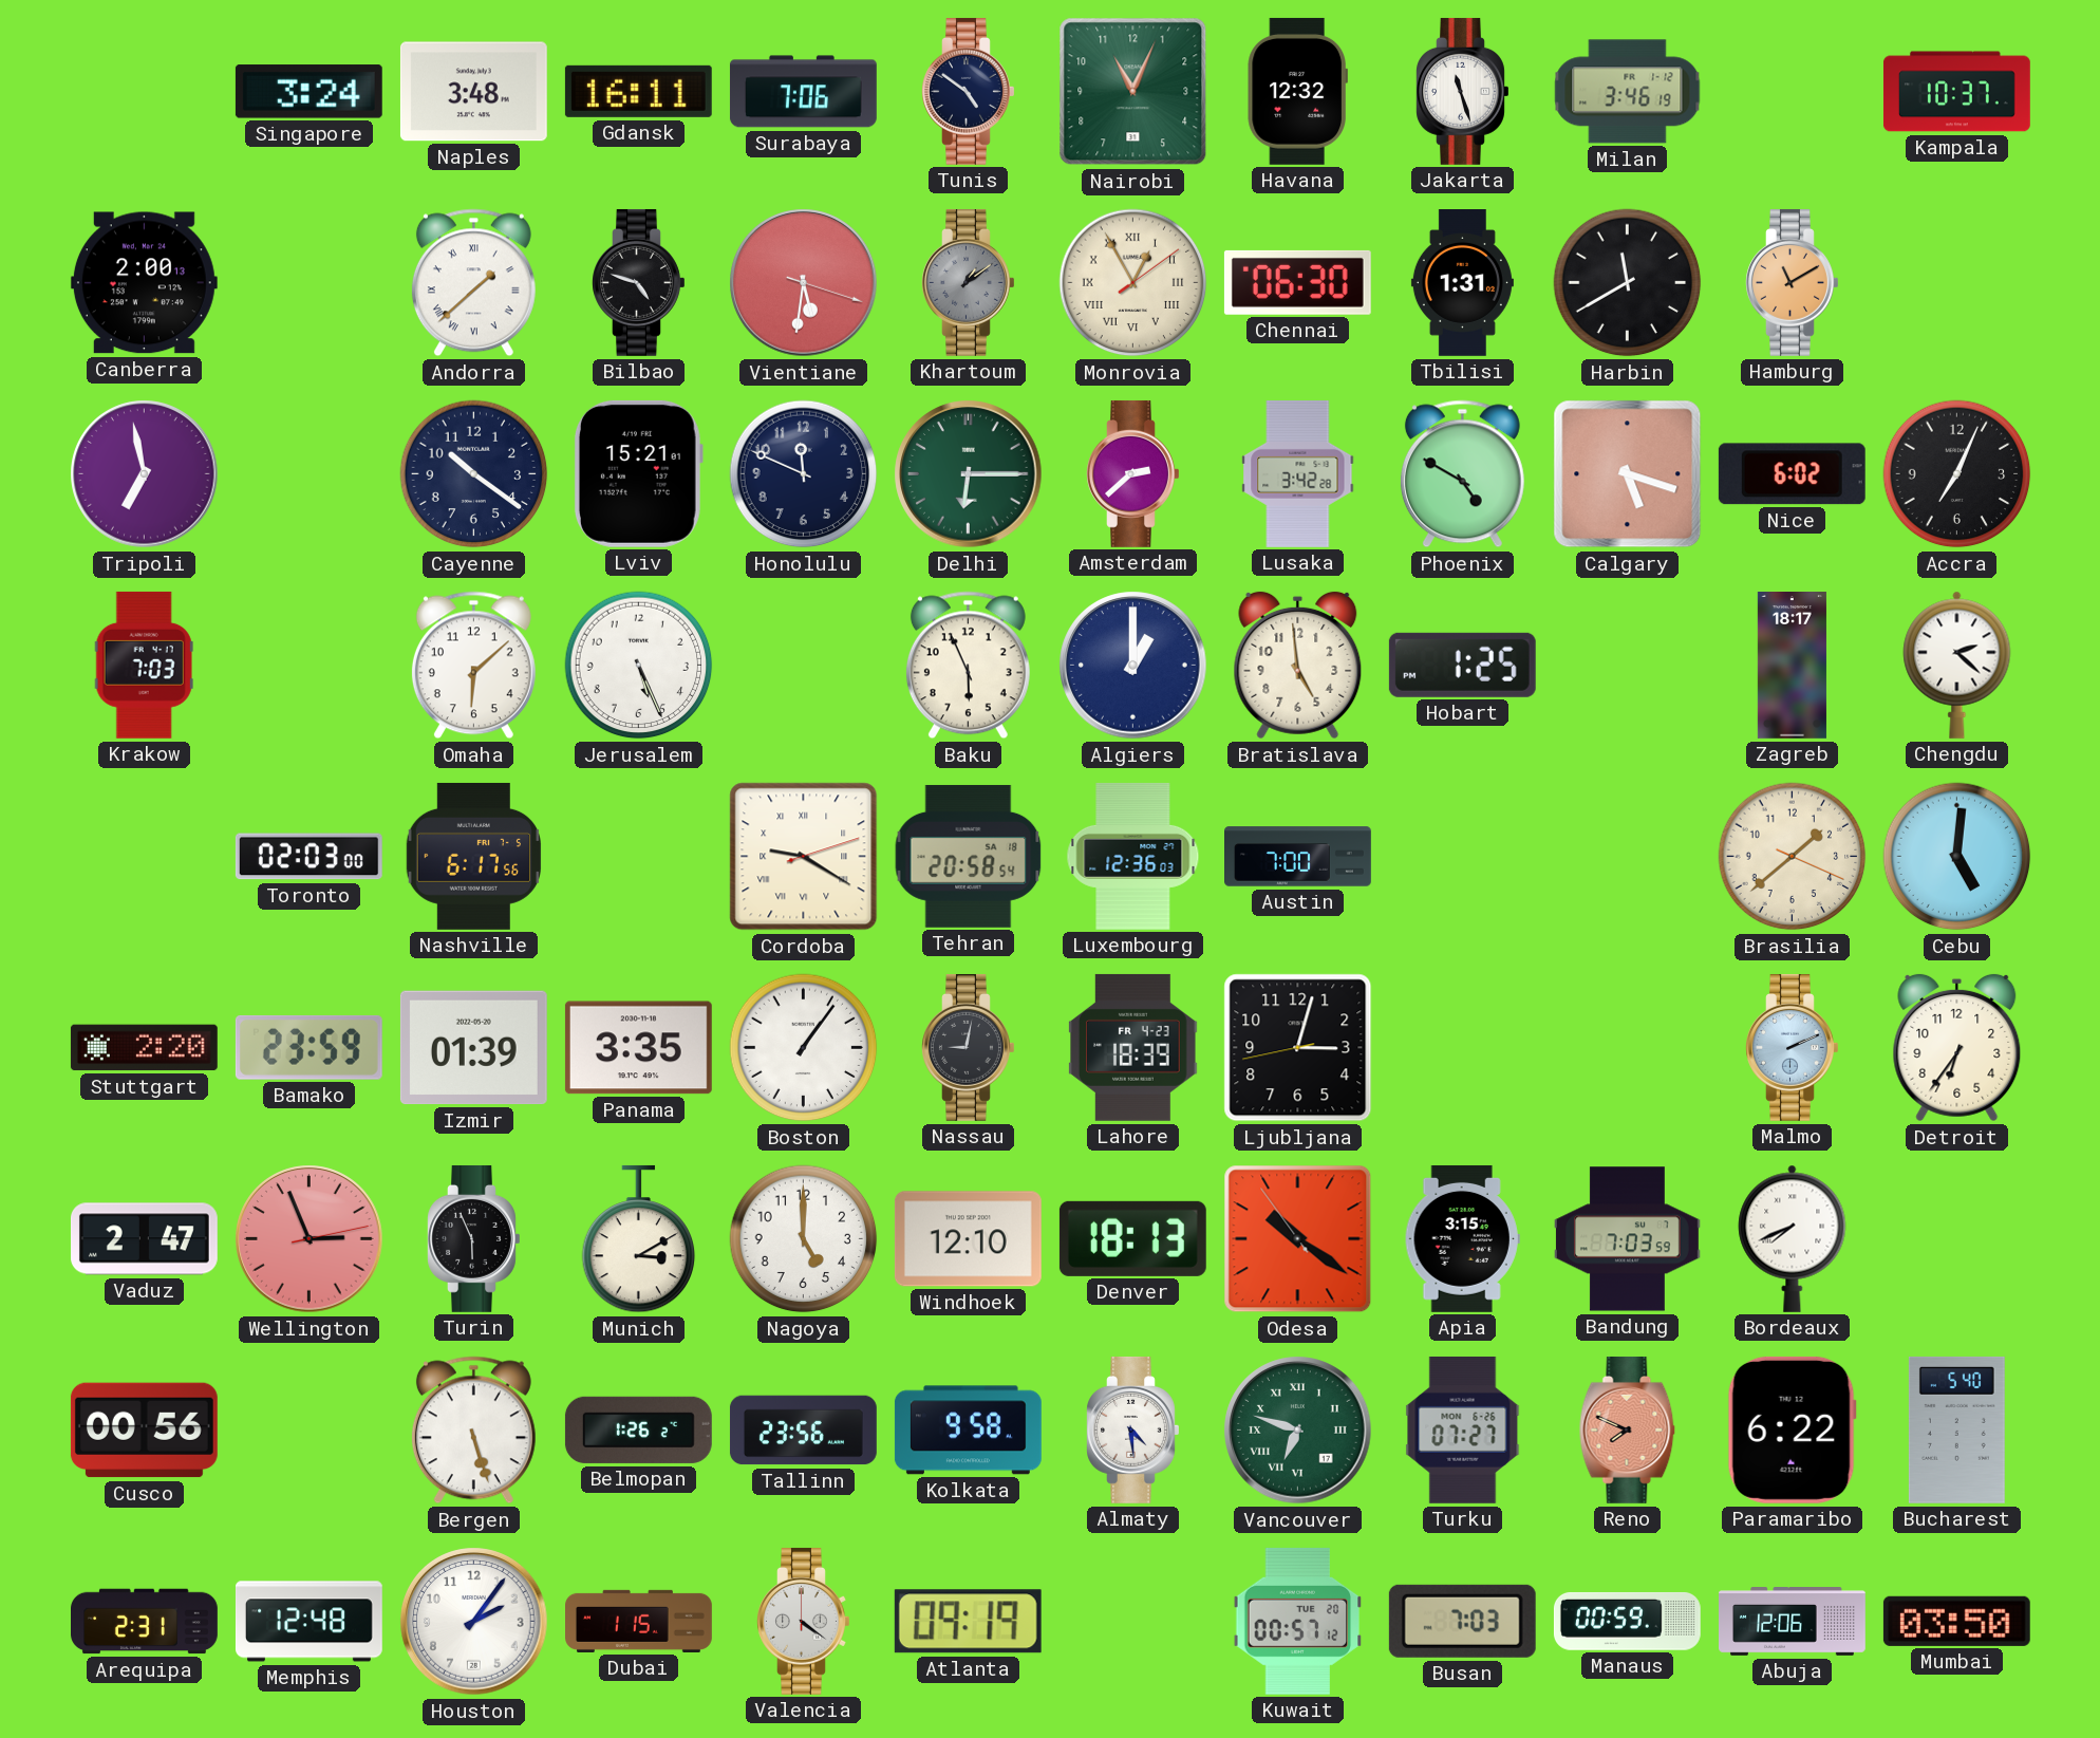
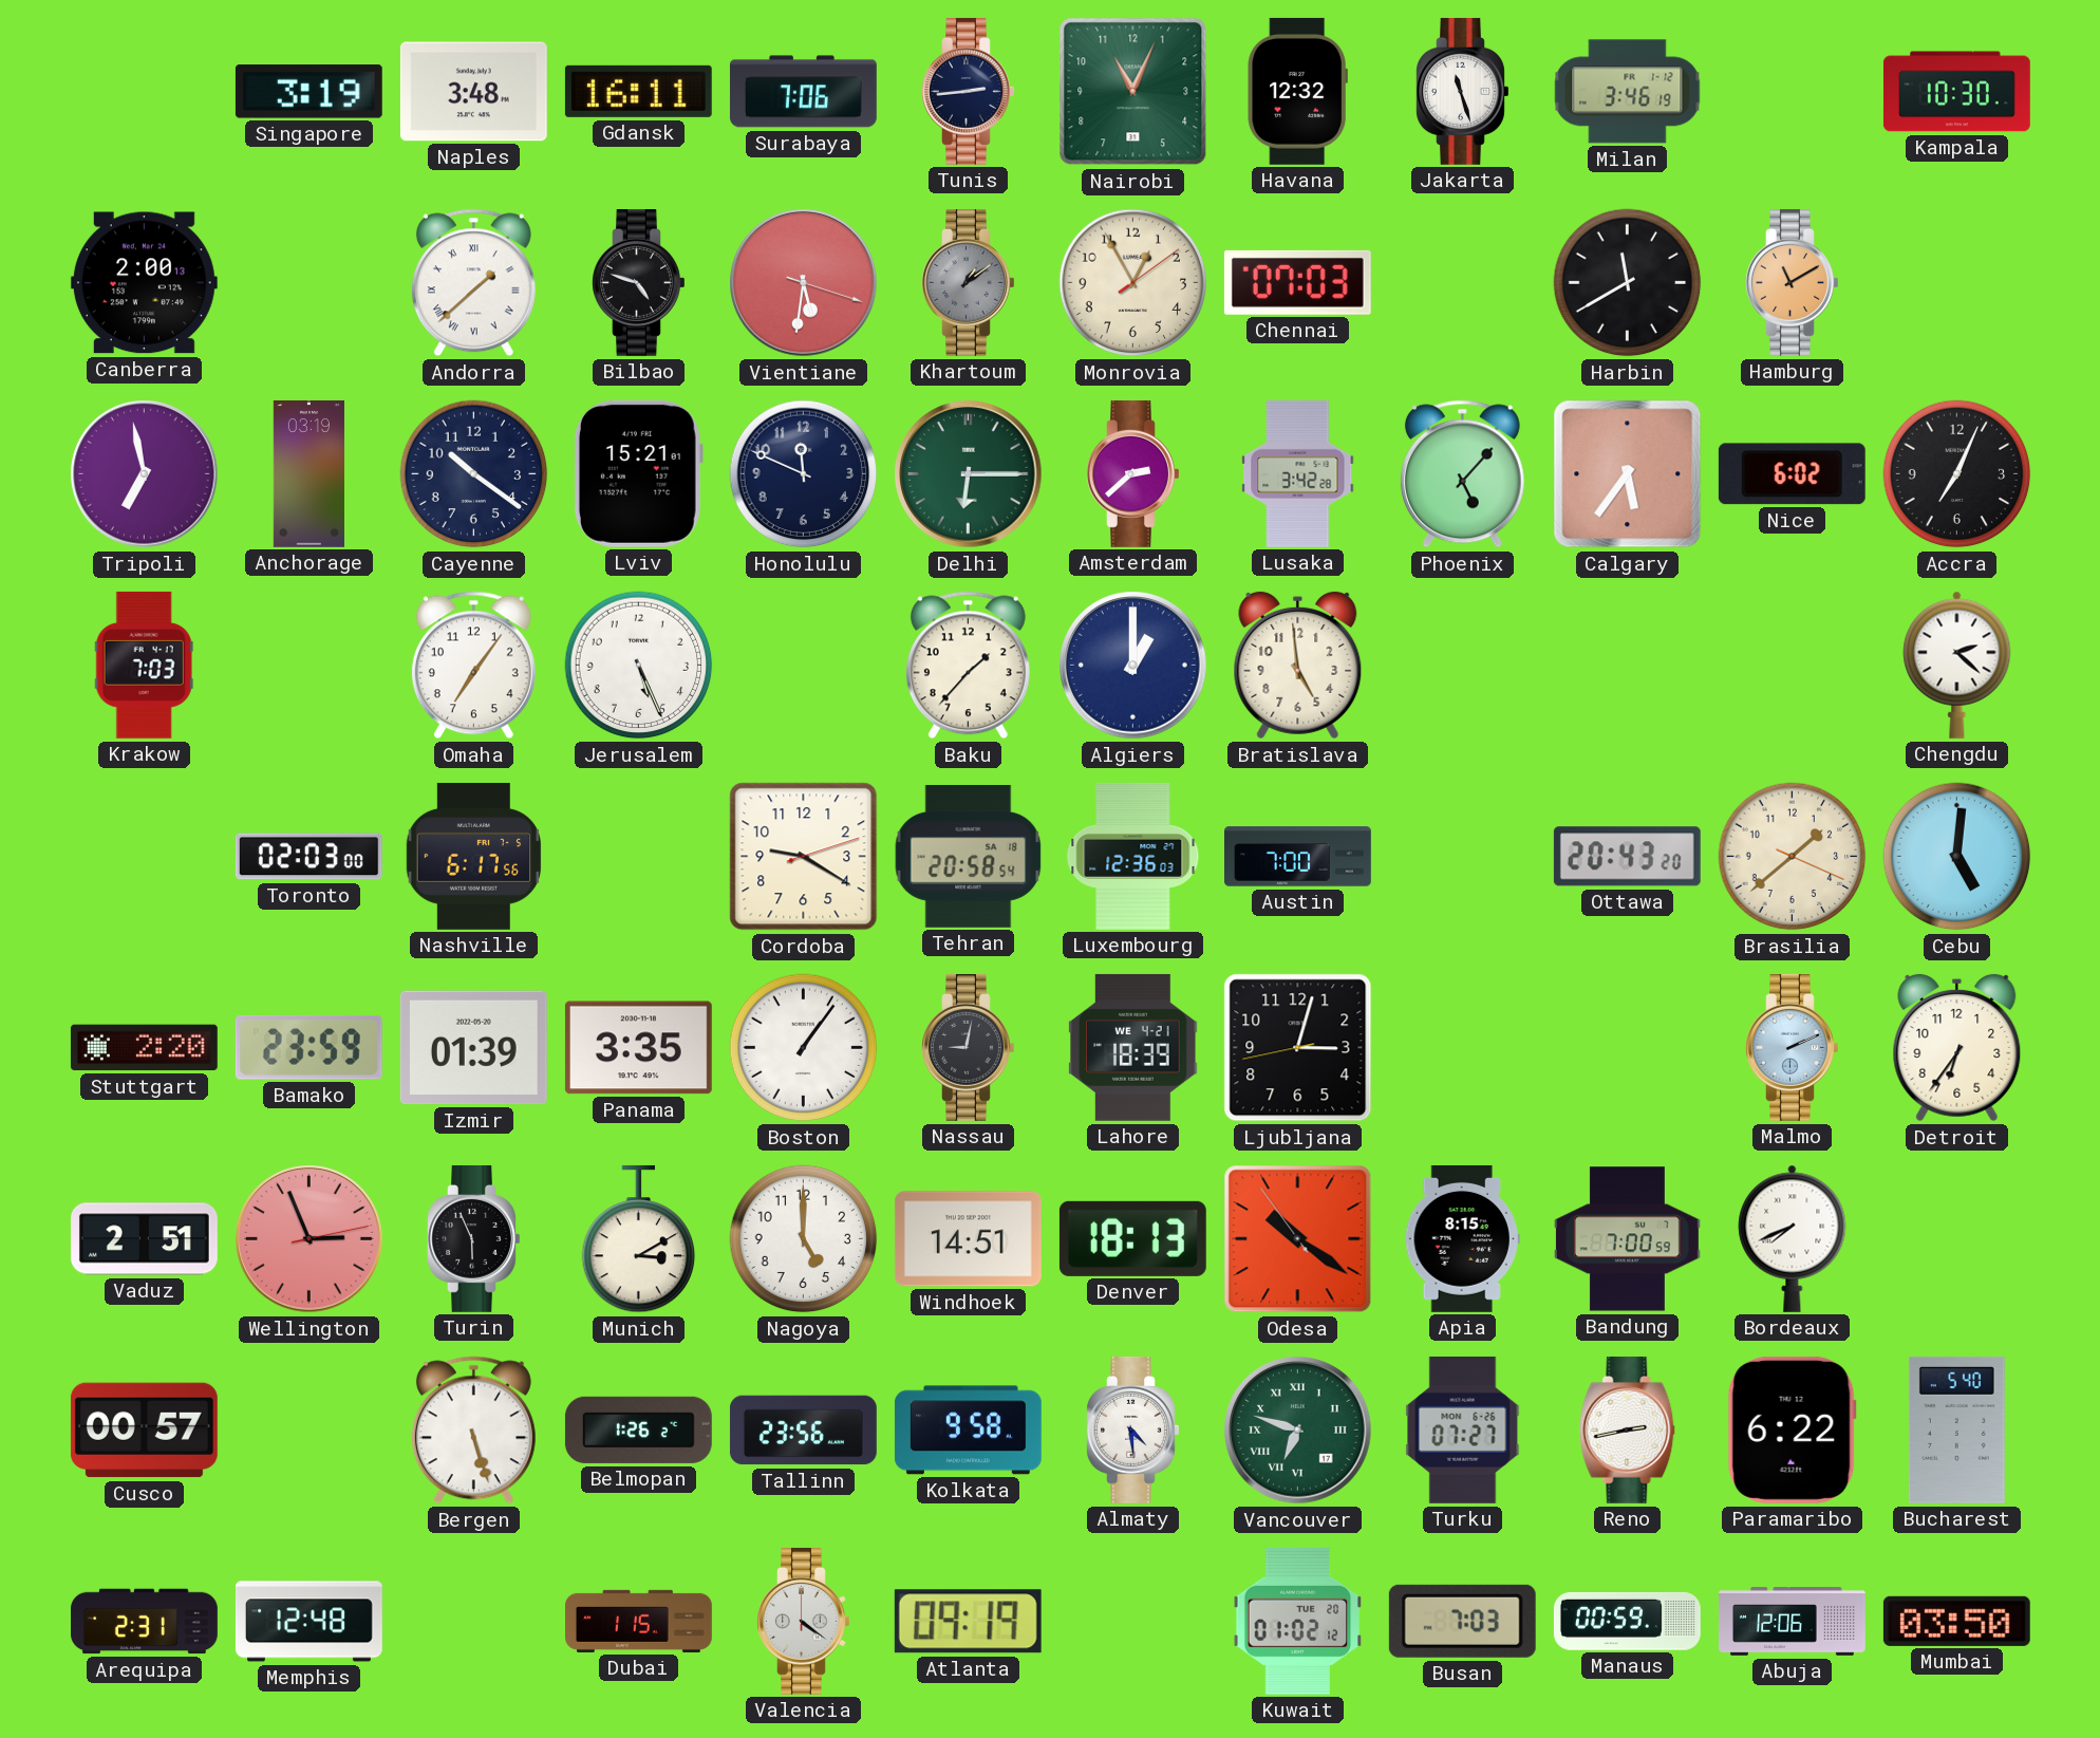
Singapore: 3:24 -> 3:19
Tunis: 4:51 -> 2:44
Kampala: 10:37 -> 10:30
Monrovia numerals: Roman -> Arabic
Chennai: 06:30 -> 07:03
Tbilisi: 1:31 -> none
Anchorage: none -> 03:19
Phoenix: 4:50 -> 5:07
Calgary: 5:18 -> 5:36
Omaha: 6:08 -> 7:06
Baku: 5:56 -> 1:37
Hobart: 1:25 -> none
Zagreb: 18:17 -> none
Cordoba numerals: Roman -> Arabic
Ottawa: none -> 20:43
Lahore date: FR 4-23 -> WE 4-21
Vaduz: 2:47 -> 2:51
Windhoek: 12:10 -> 14:51
Apia: 3:15 -> 8:15
Bandung: 7:03 -> 7:00
Cusco: 00:56 -> 00:57
Reno: 7:49 -> 2:43
Reno dial: salmon -> white
Houston: 2:06 -> none
Kuwait: 00:57 -> 01:02
